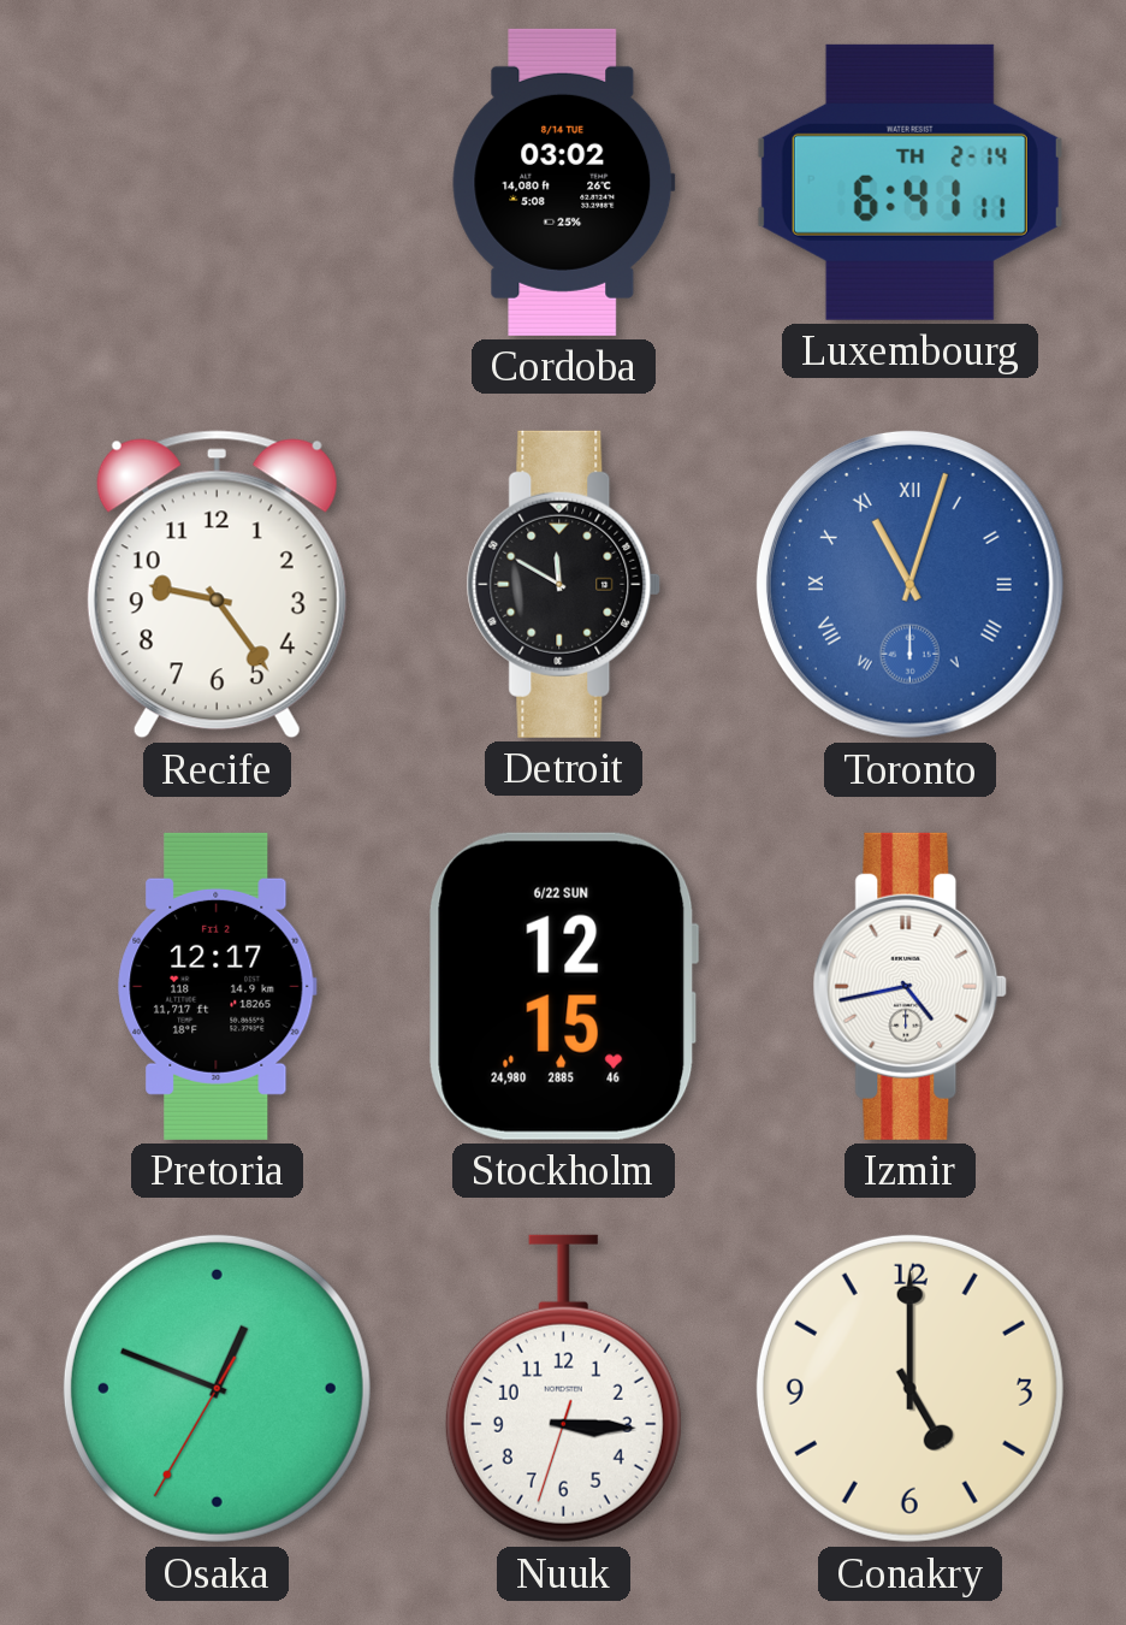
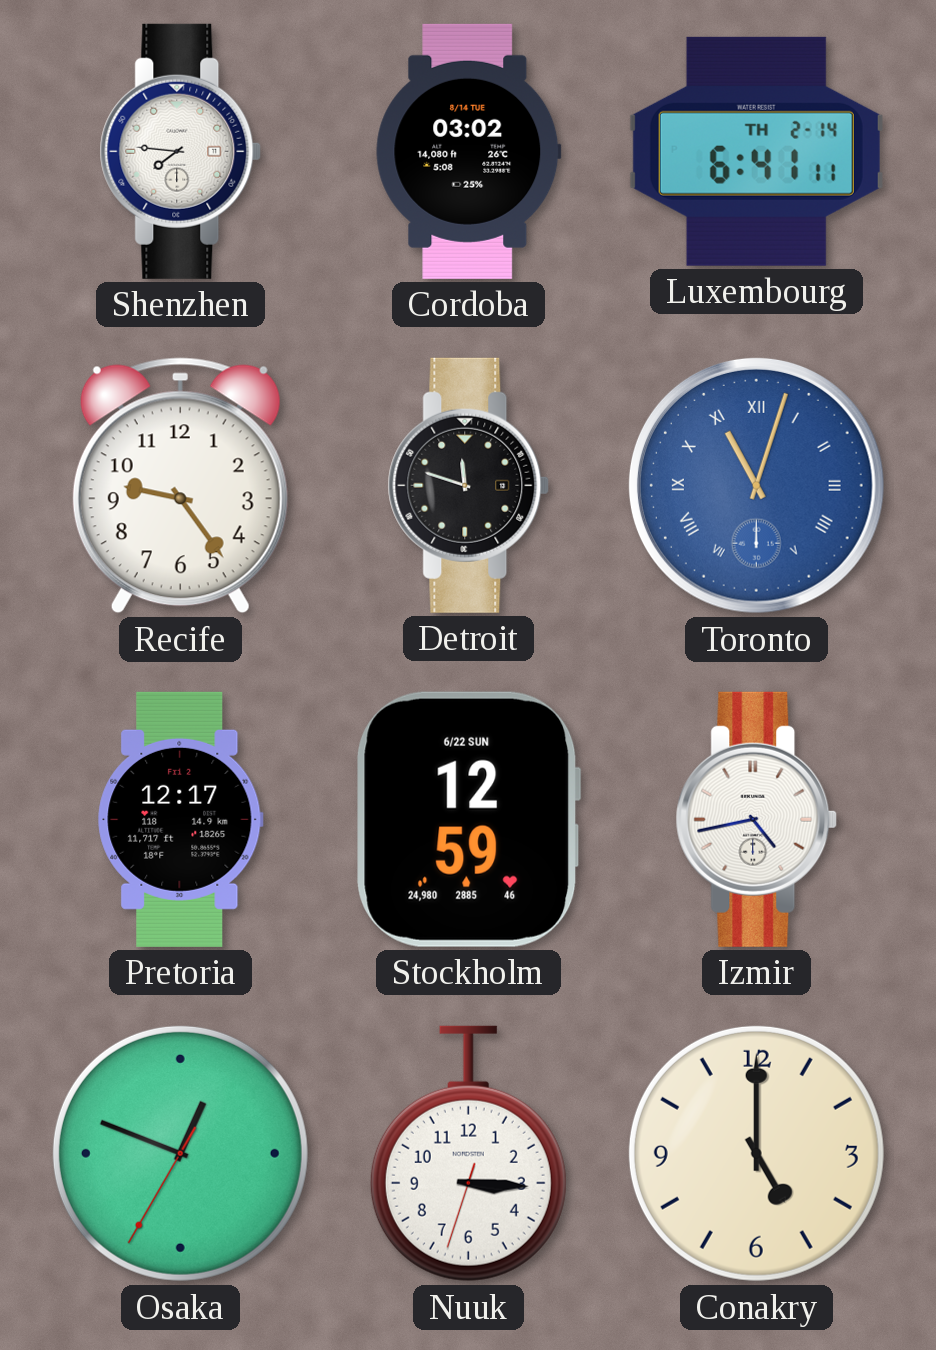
Shenzhen: none -> 7:46
Detroit: 11:50 -> 11:48
Stockholm: 12:15 -> 12:59
